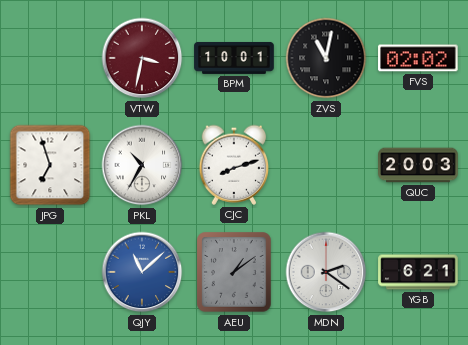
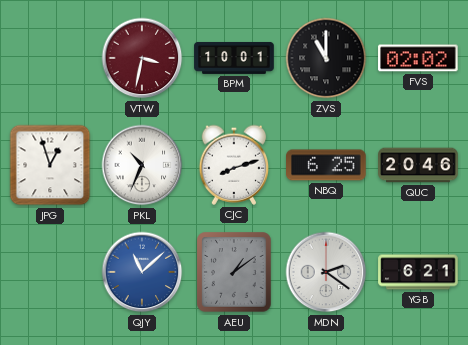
ZVS: 11:02 -> 11:00
JPG: 6:57 -> 12:57
PKL: 10:35 -> 10:34
NBQ: none -> 6:25
QUC: 20:03 -> 20:46
